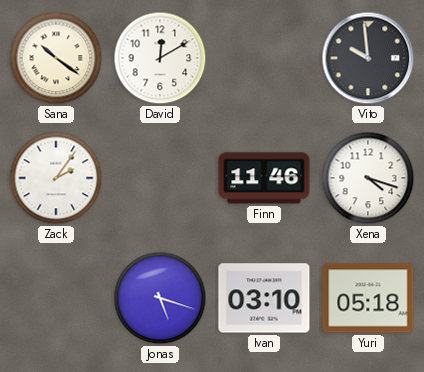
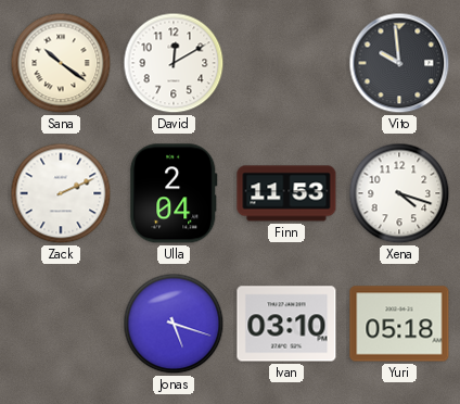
Zack: 2:06 -> 2:11
Ulla: none -> 2:04
Finn: 11:46 -> 11:53
